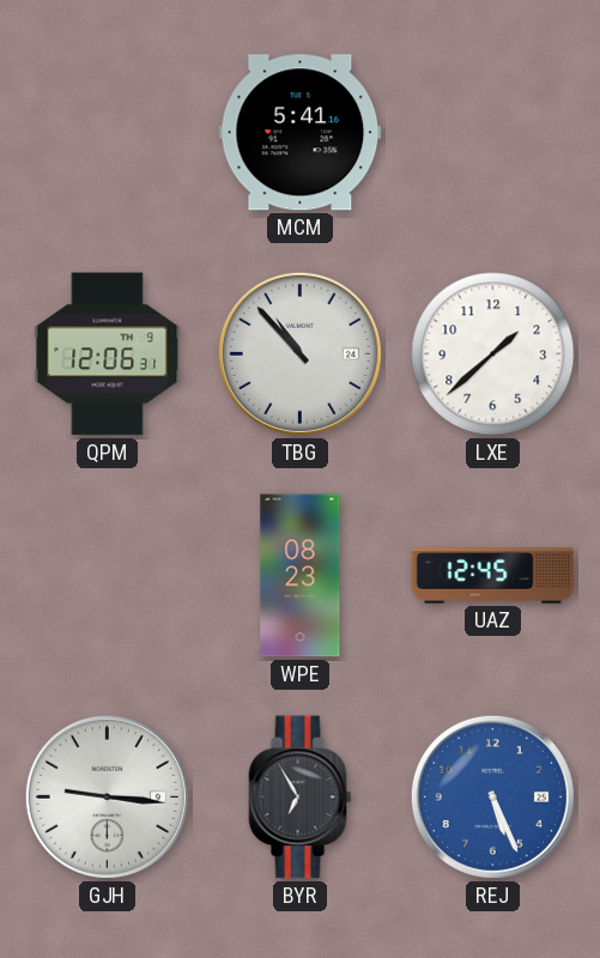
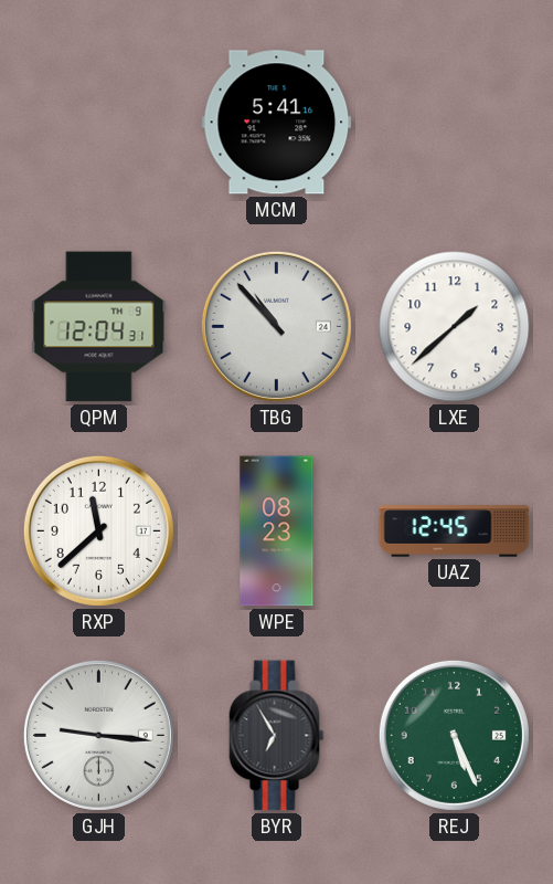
QPM: 12:06 -> 12:04
RXP: none -> 11:38
REJ dial: blue -> green
